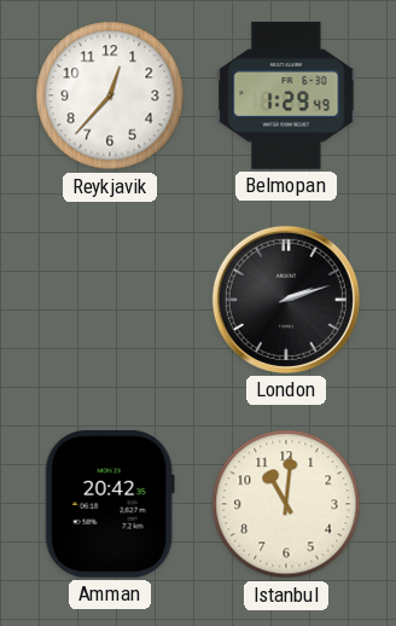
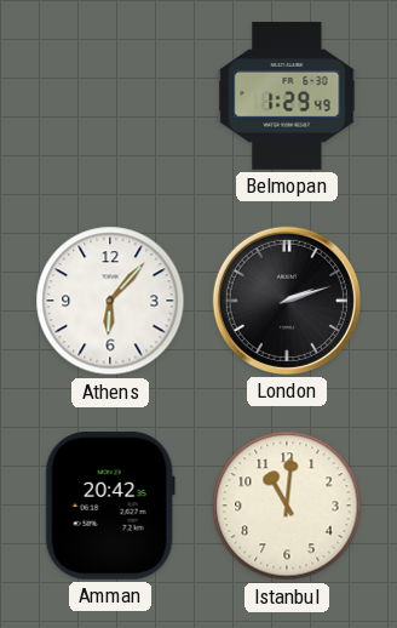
Reykjavik: 12:37 -> none
Athens: none -> 6:07
